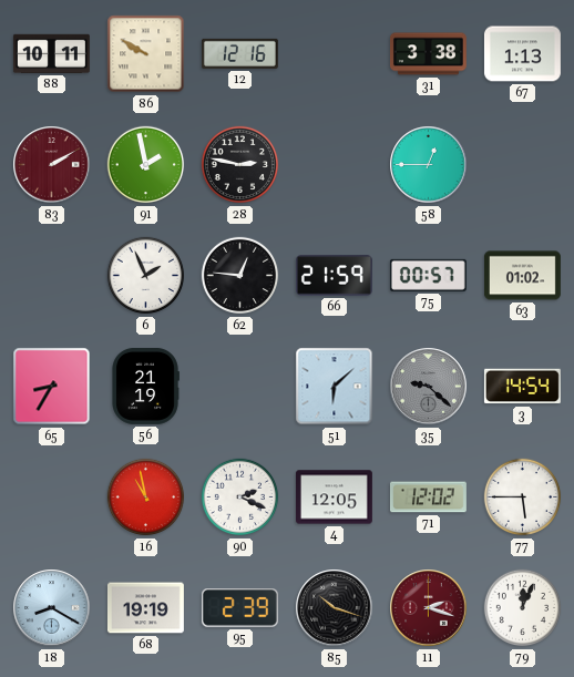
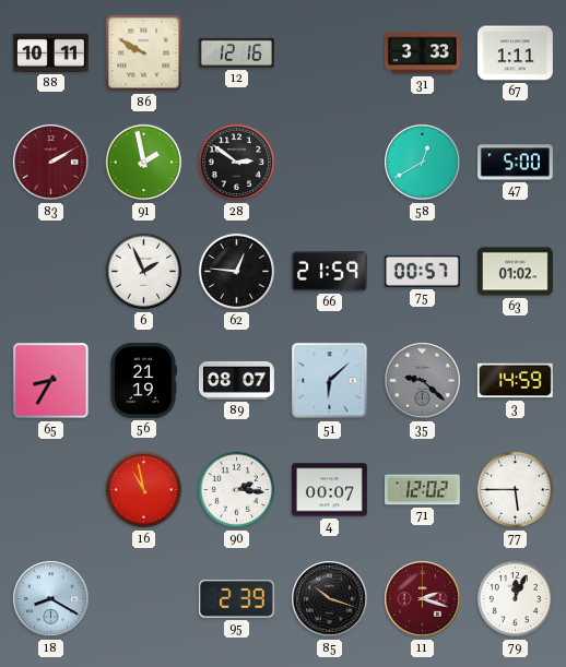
31: 3:38 -> 3:33
67: 1:13 -> 1:11
28: 2:47 -> 2:51
58: 12:45 -> 12:40
47: none -> 5:00
89: none -> 08:07
3: 14:54 -> 14:59
90: 2:19 -> 2:16
4: 12:05 -> 00:07
68: 19:19 -> none
